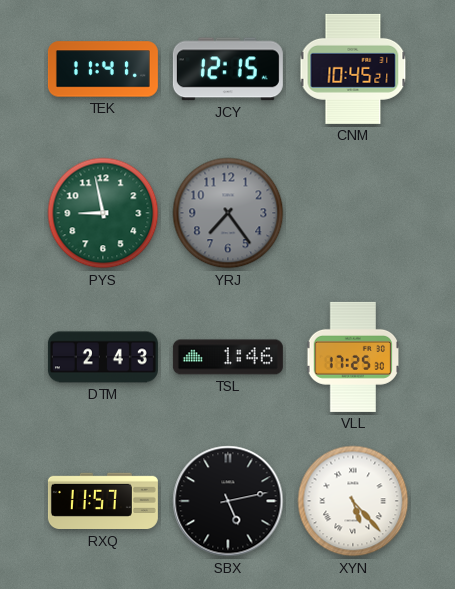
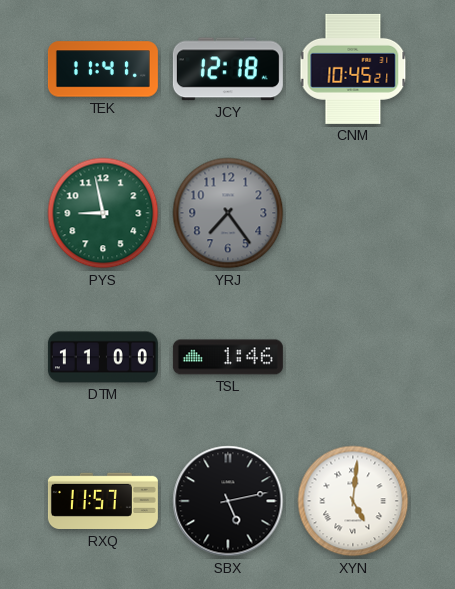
JCY: 12:15 -> 12:18
DTM: 2:43 -> 11:00
VLL: 17:25 -> none
XYN: 5:23 -> 5:01
